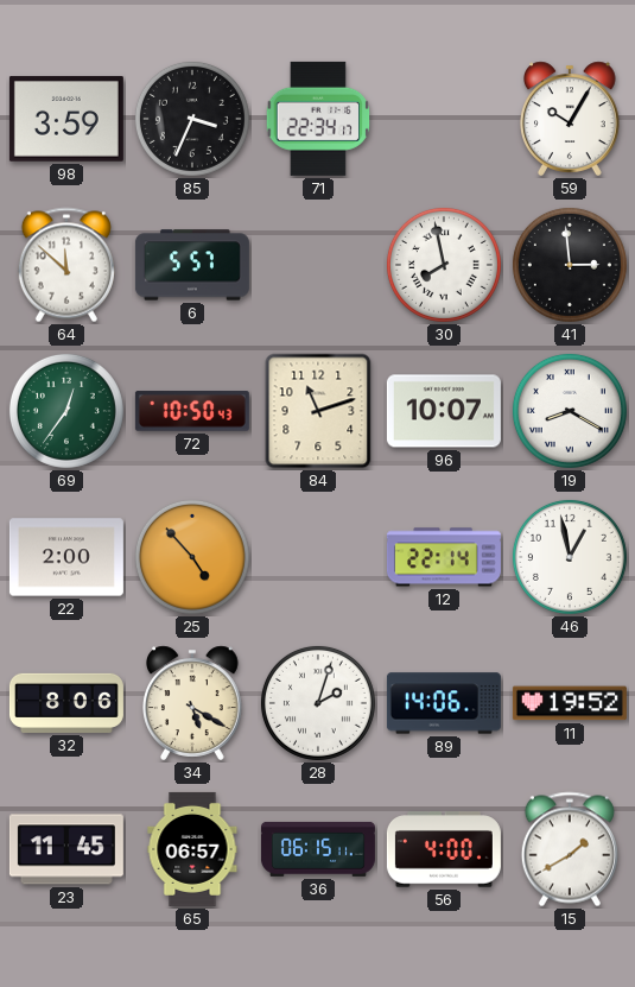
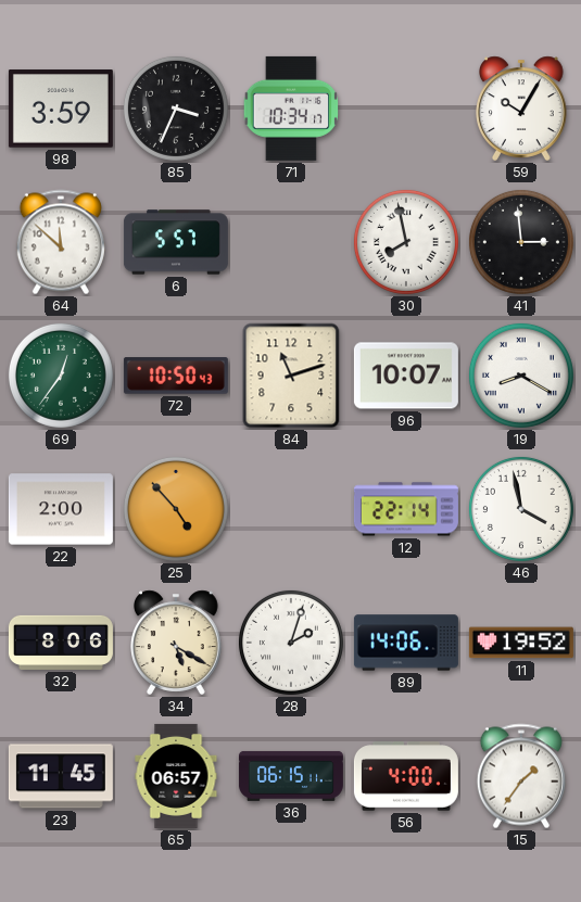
71: 22:34 -> 10:34
46: 12:58 -> 3:58
15: 1:40 -> 1:36
